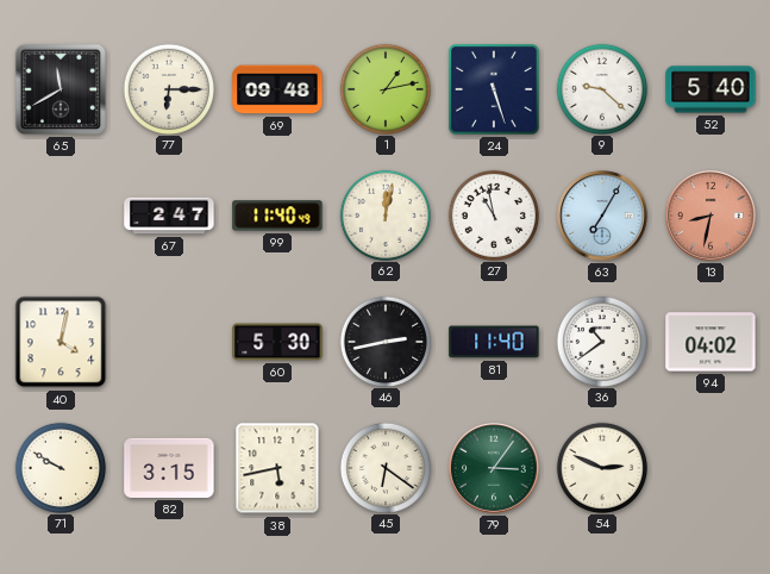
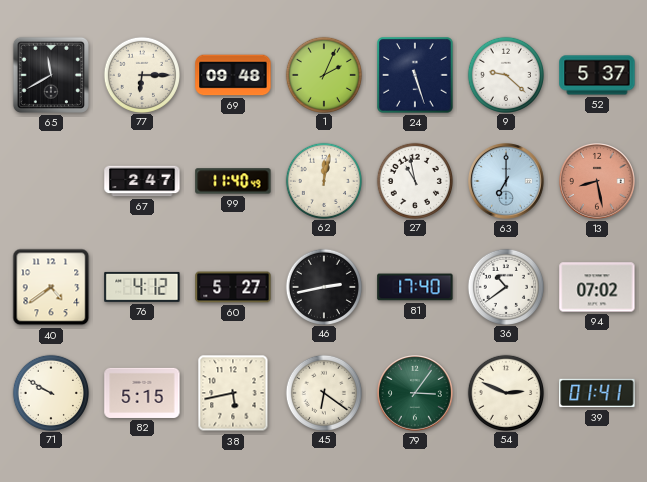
1: 1:13 -> 2:04
52: 5:40 -> 5:37
63: 7:05 -> 7:00
13: 8:32 -> 8:28
40: 4:02 -> 4:39
76: none -> 4:12
60: 5:30 -> 5:27
81: 11:40 -> 17:40
94: 04:02 -> 07:02
82: 3:15 -> 5:15
39: none -> 01:41
